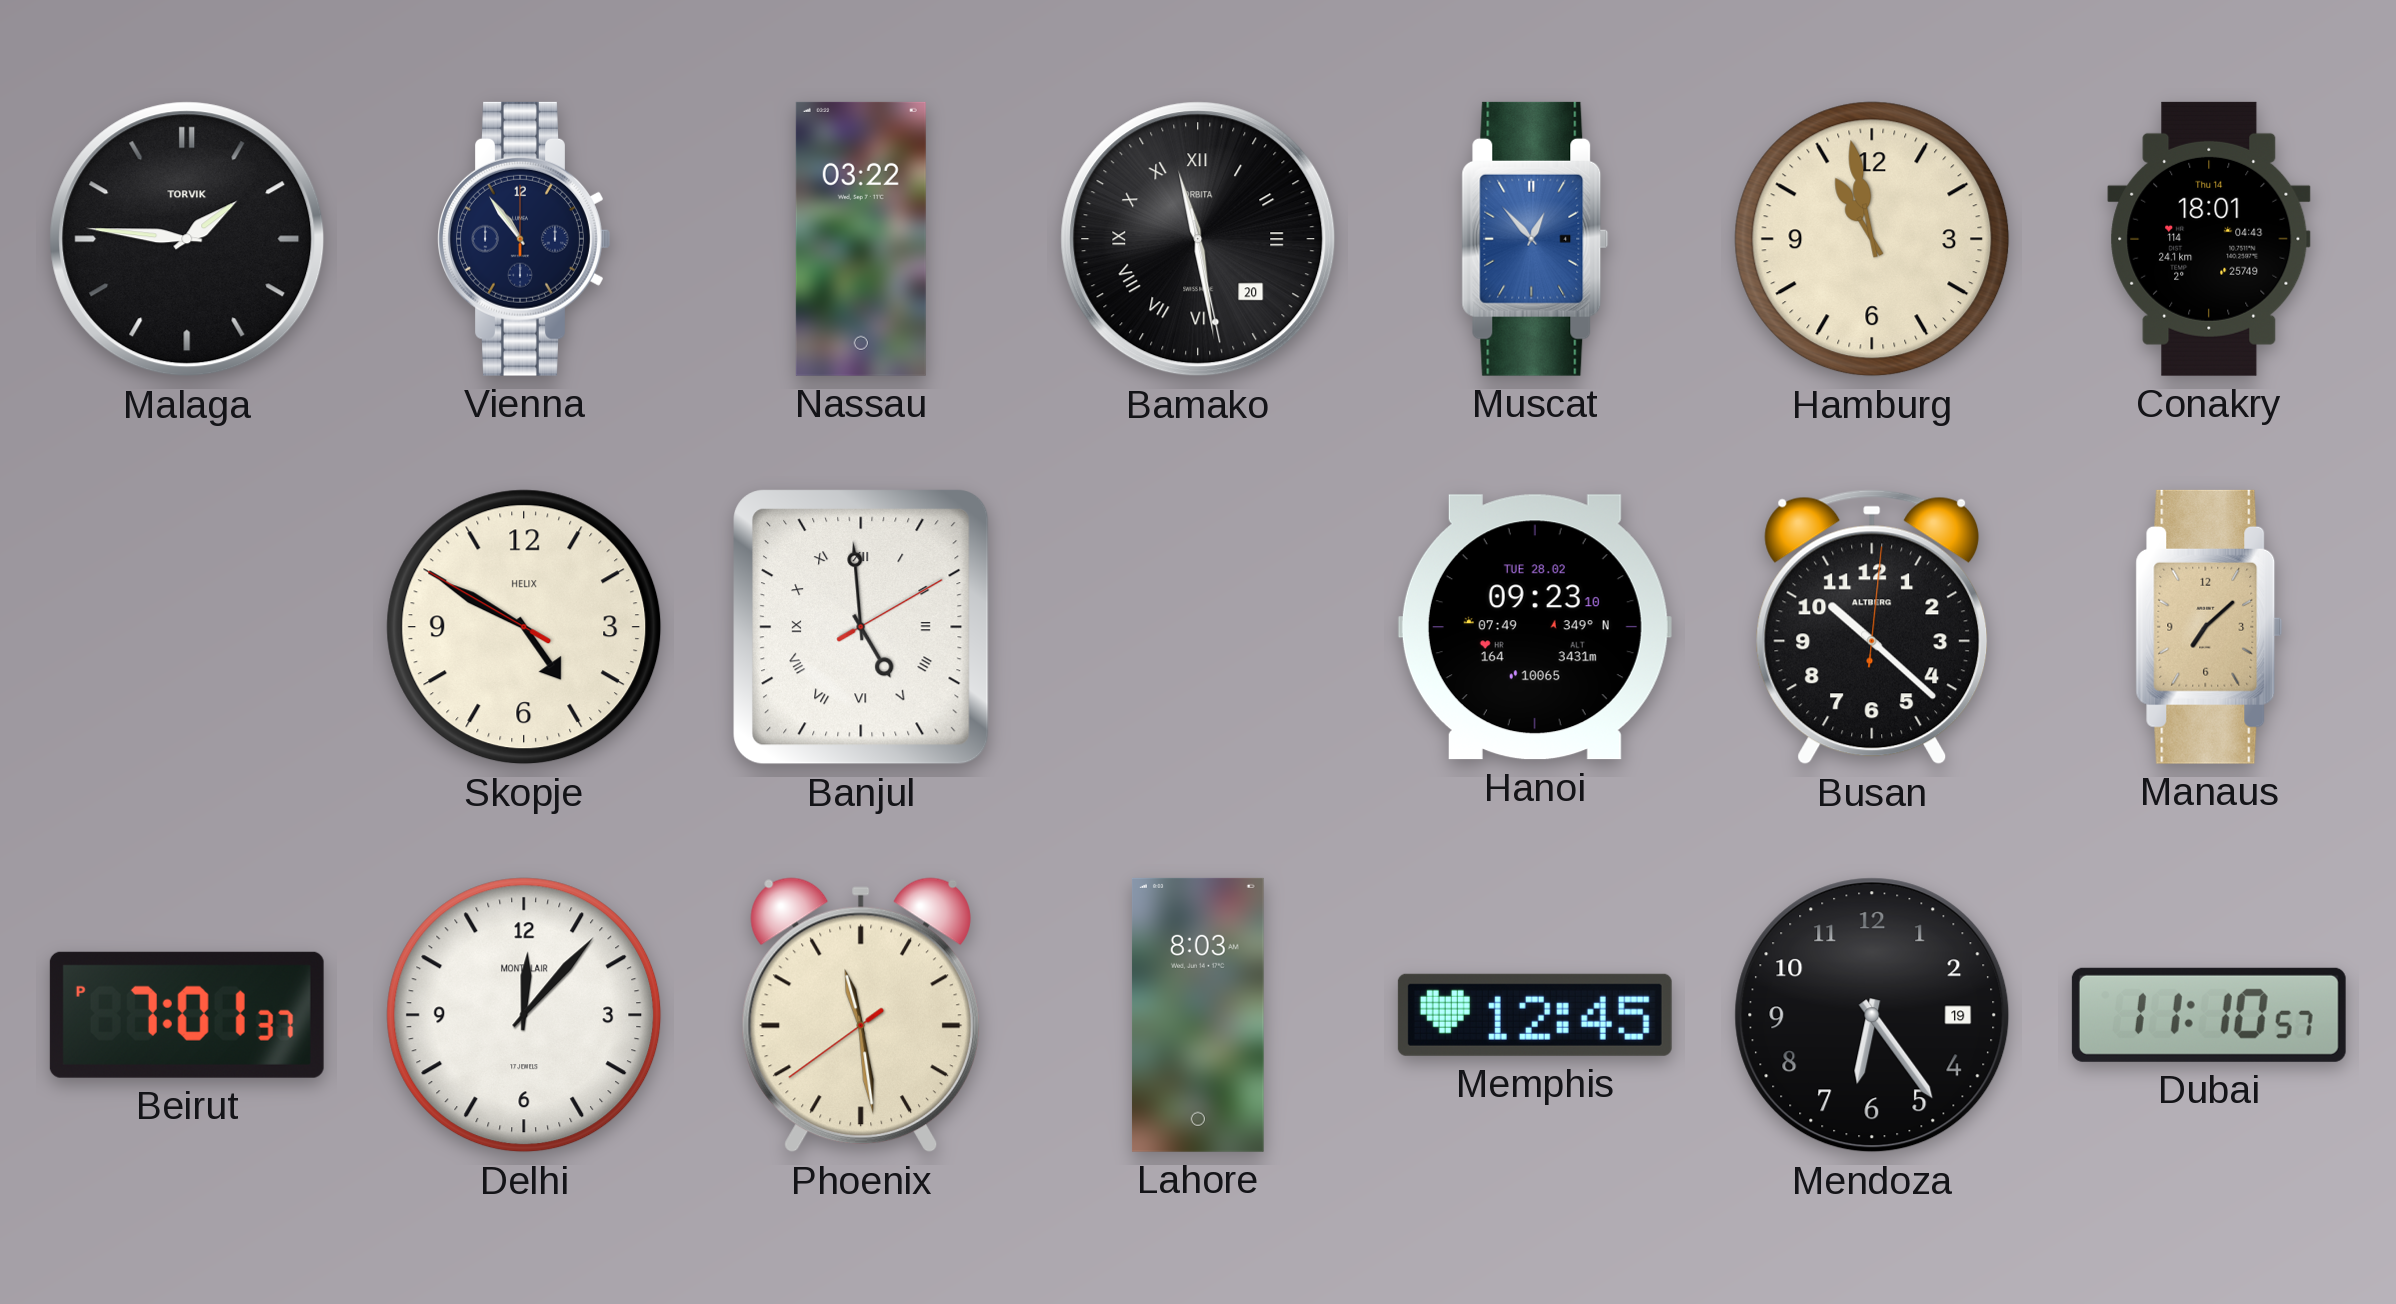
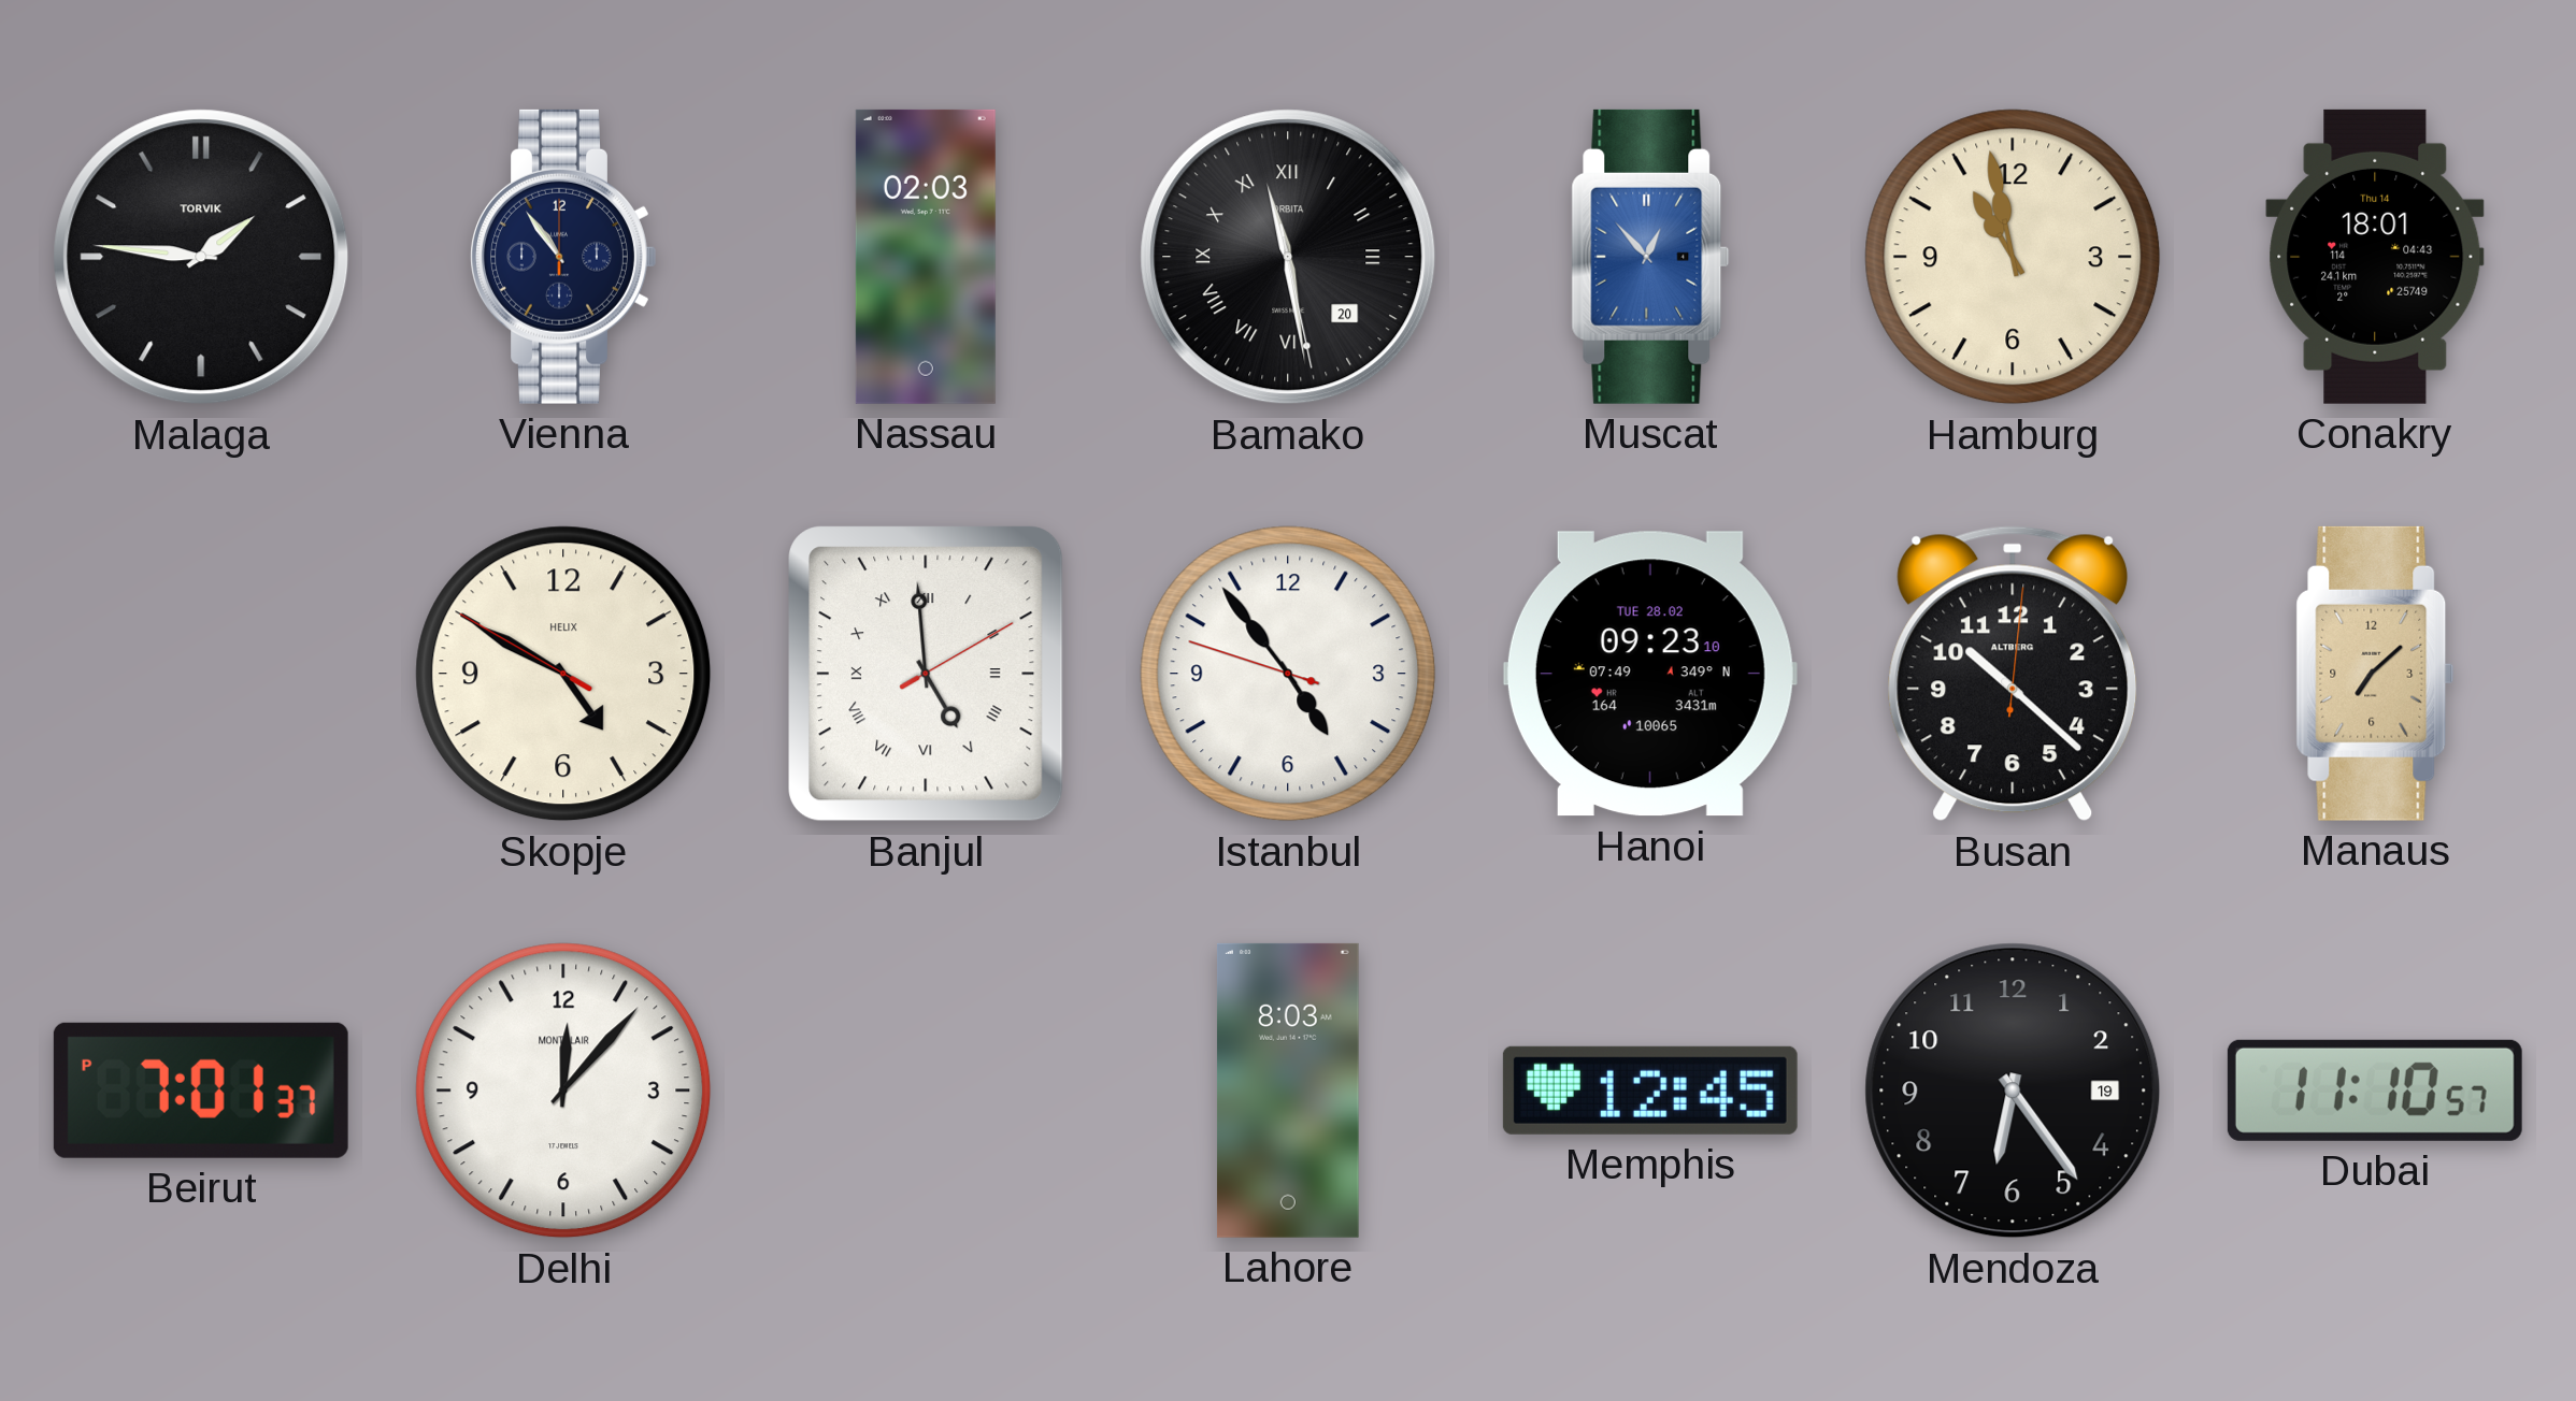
Nassau: 03:22 -> 02:03
Istanbul: none -> 4:53
Phoenix: 11:28 -> none
